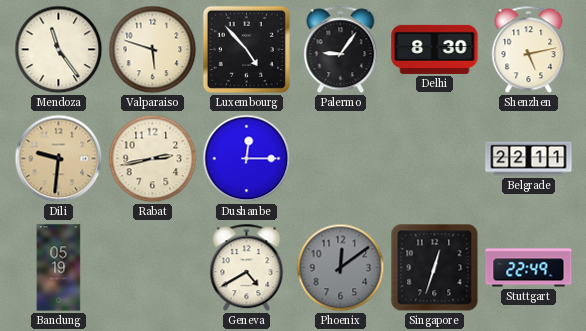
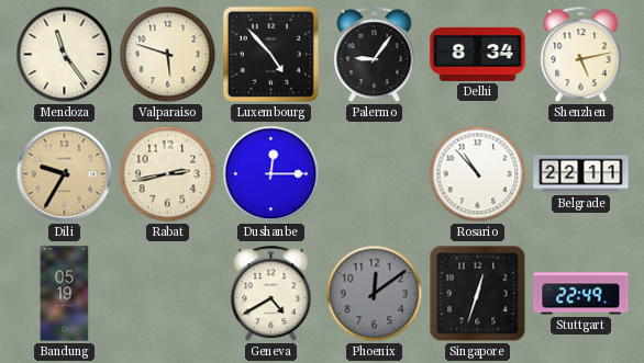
Delhi: 8:30 -> 8:34
Dili: 9:31 -> 9:35
Rosario: none -> 10:53
